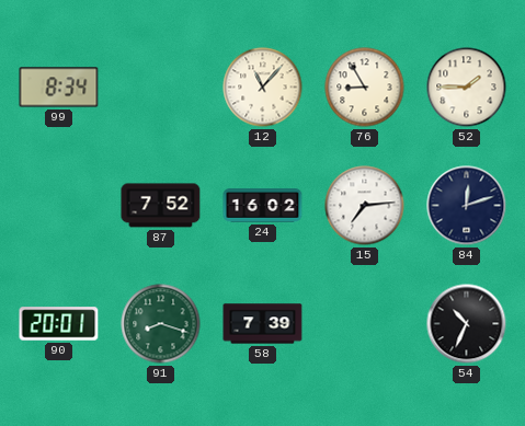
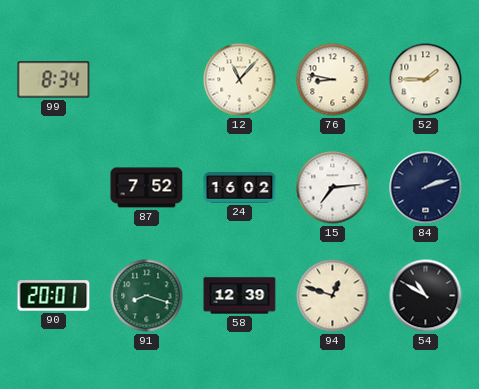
76: 8:55 -> 8:47
84: 12:12 -> 2:12
58: 7:39 -> 12:39
94: none -> 12:48
54: 10:34 -> 10:50
